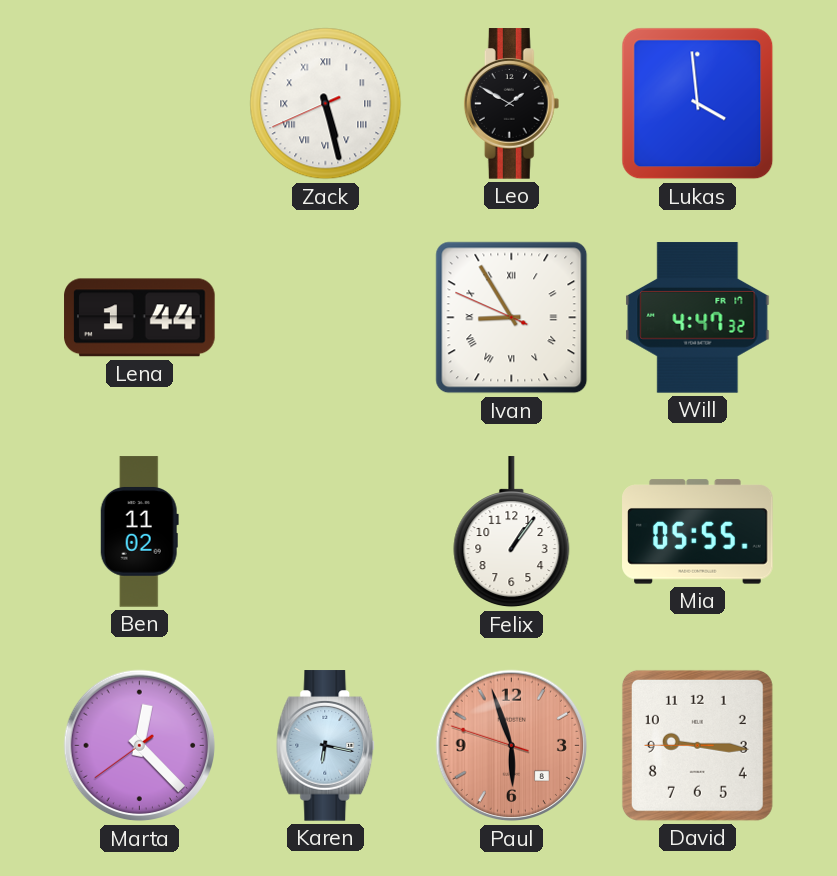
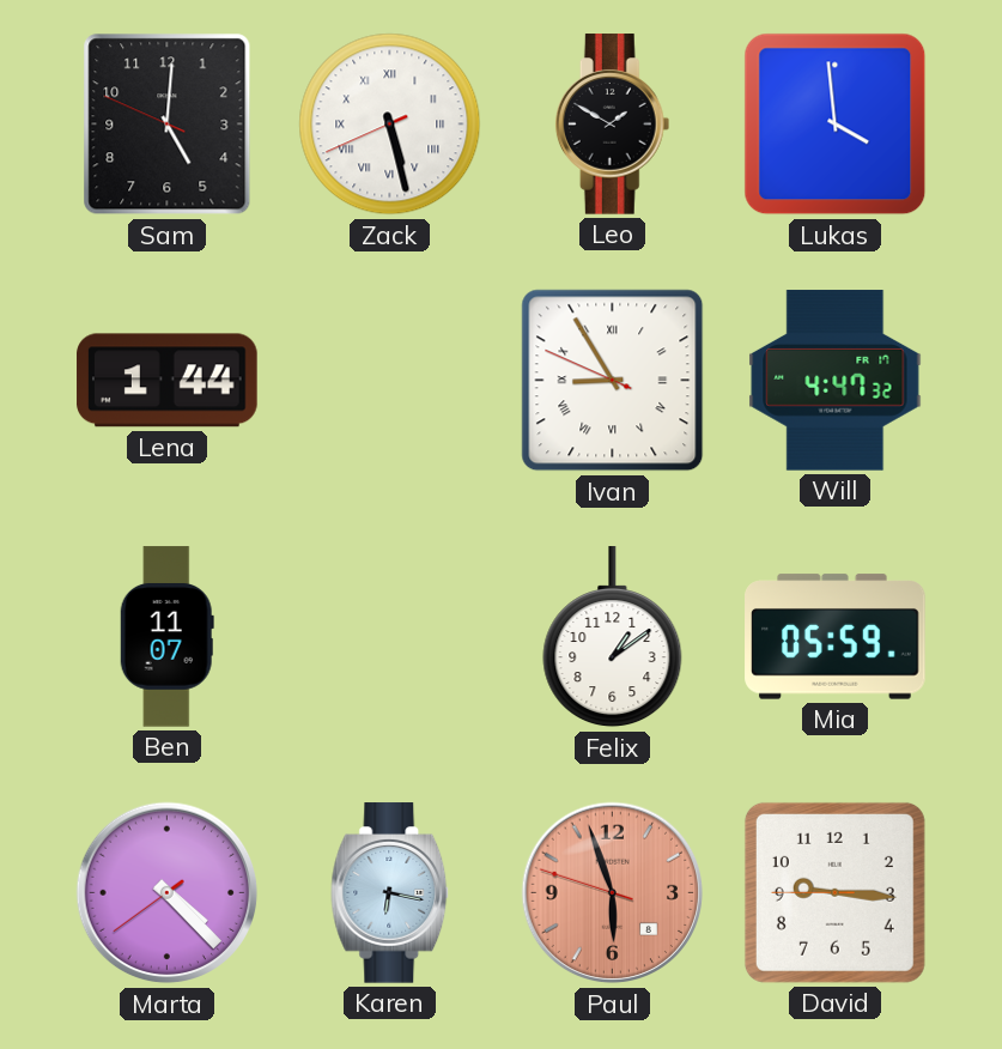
Sam: none -> 5:00
Ben: 11:02 -> 11:07
Felix: 1:06 -> 1:09
Mia: 05:55 -> 05:59
Marta: 12:22 -> 4:22
